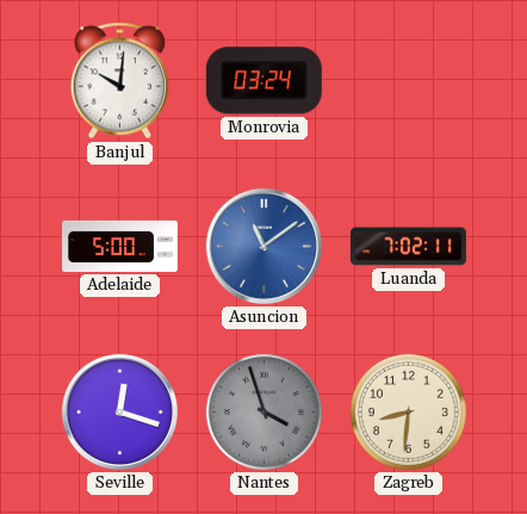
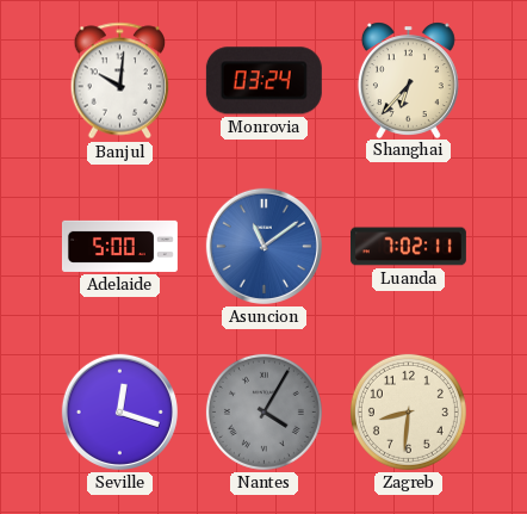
Shanghai: none -> 6:37
Nantes: 3:57 -> 4:05
